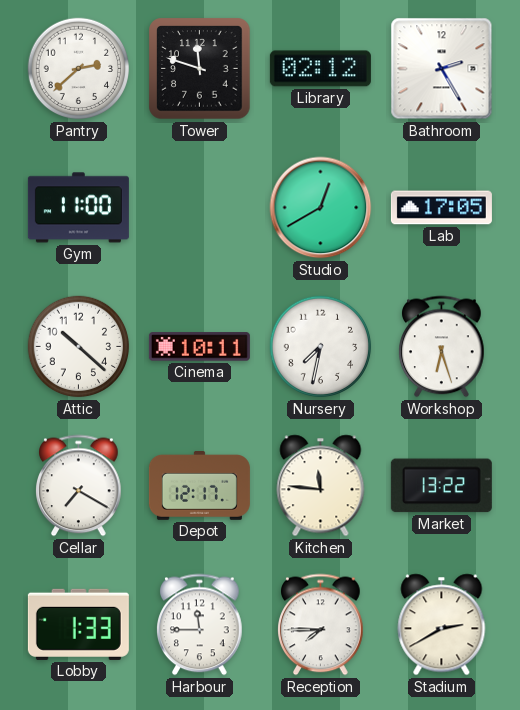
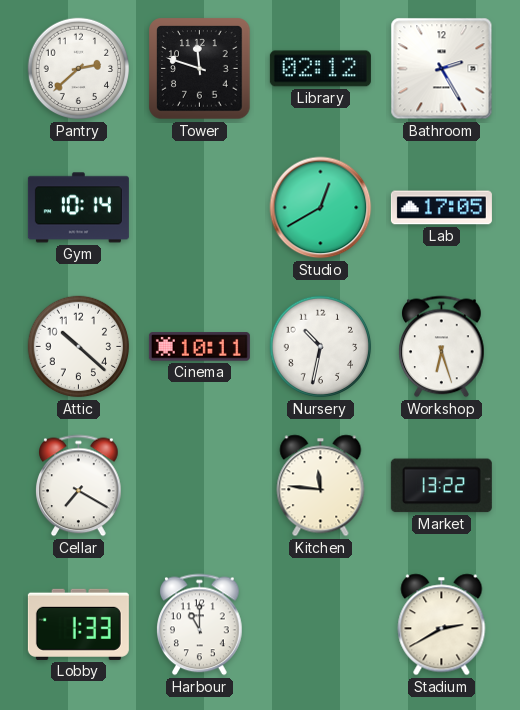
Gym: 11:00 -> 10:14
Nursery: 7:32 -> 10:32
Depot: 12:17 -> none
Harbour: 11:45 -> 11:00
Reception: 7:45 -> none
